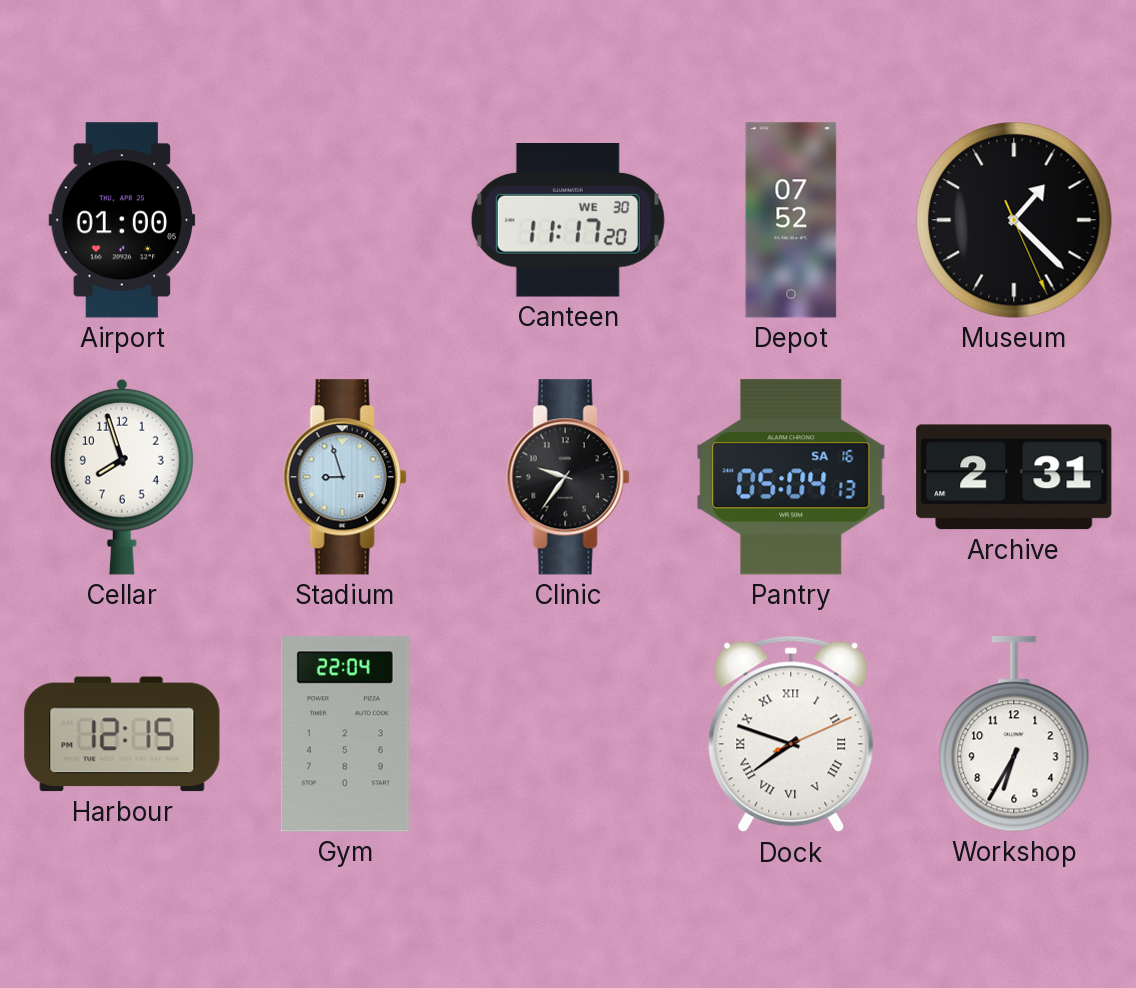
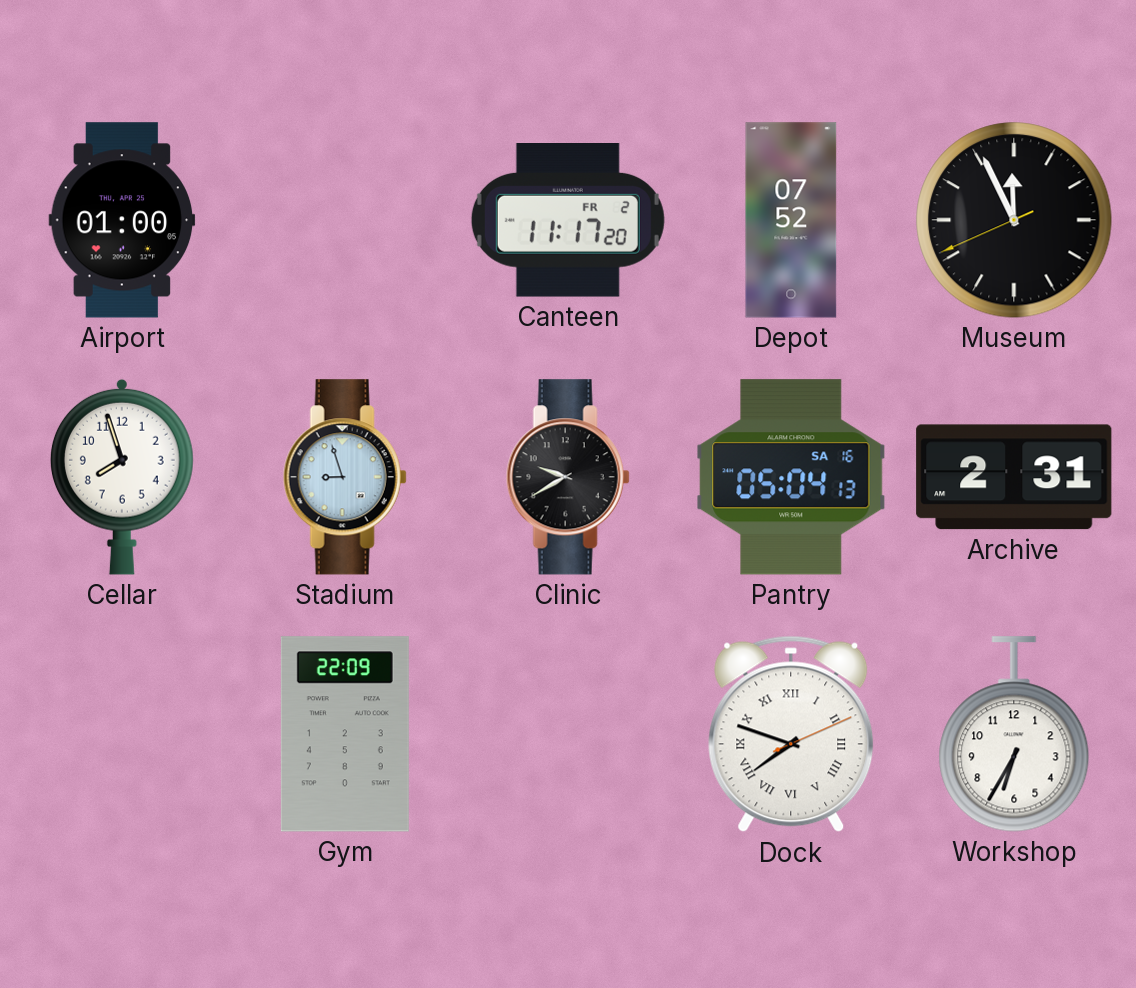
Canteen date: WE 30 -> FR 2
Museum: 1:22 -> 11:55
Clinic: 9:36 -> 9:40
Harbour: 12:15 -> none
Gym: 22:04 -> 22:09
